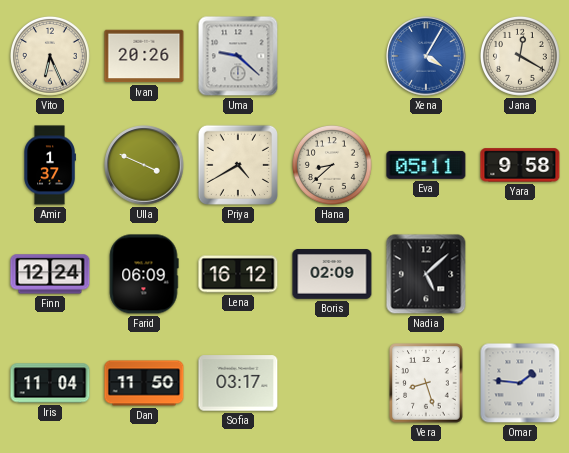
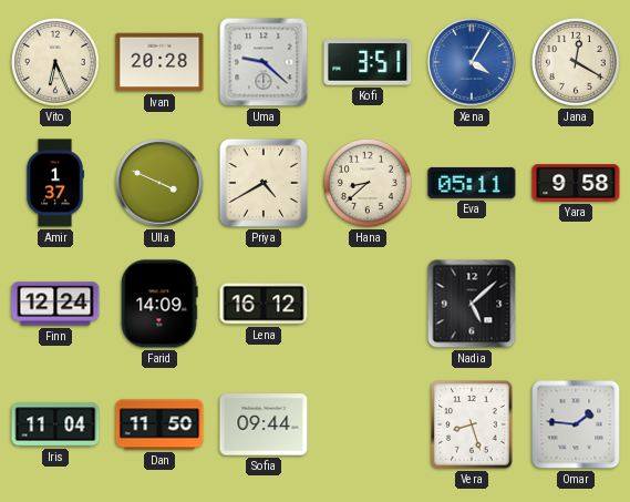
Ivan: 20:26 -> 20:28
Kofi: none -> 3:51
Farid: 06:09 -> 14:09
Boris: 02:09 -> none
Sofia: 03:17 -> 09:44
